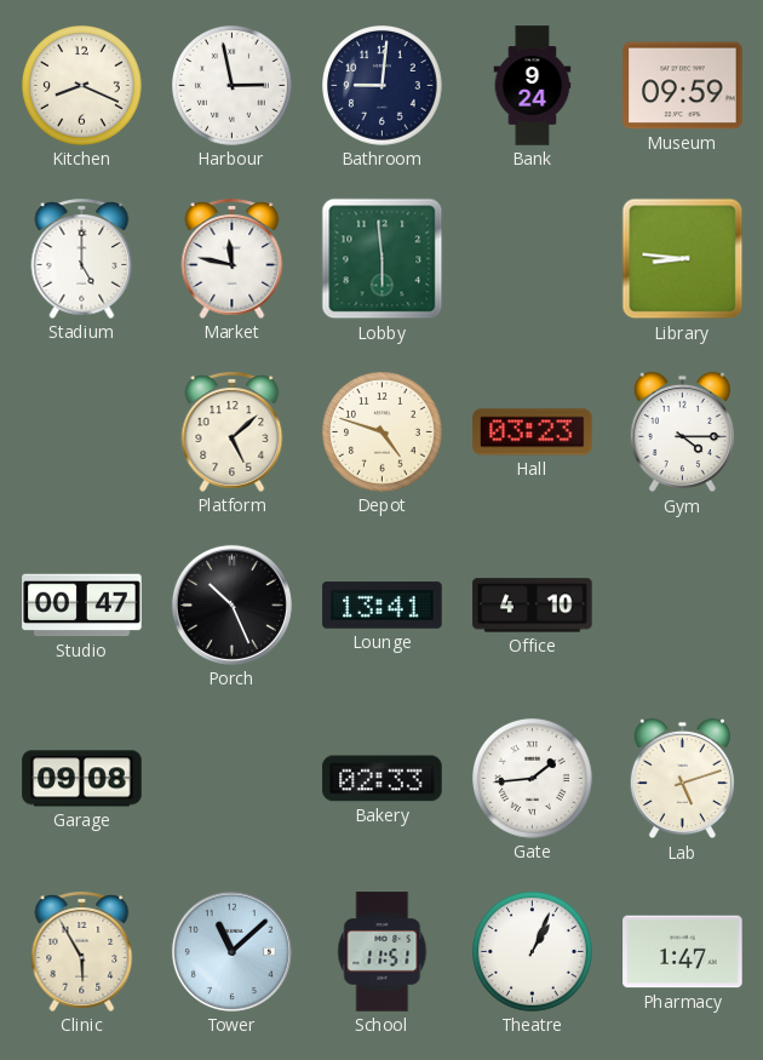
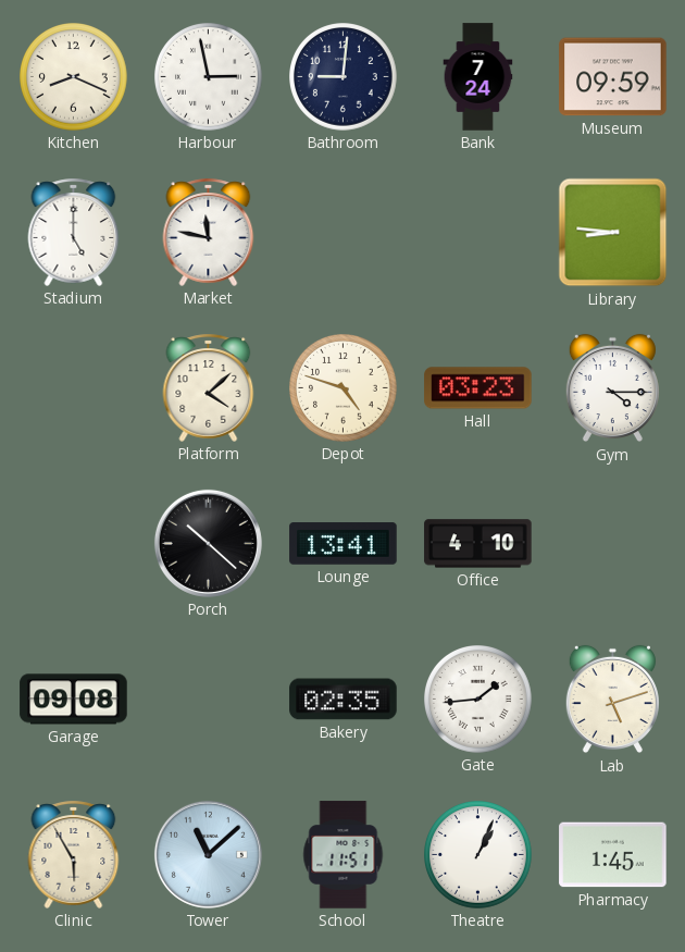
Bank: 9:24 -> 7:24
Lobby: 5:59 -> none
Platform: 5:08 -> 4:08
Studio: 00:47 -> none
Porch: 10:26 -> 10:22
Bakery: 02:33 -> 02:35
Pharmacy: 1:47 -> 1:45
